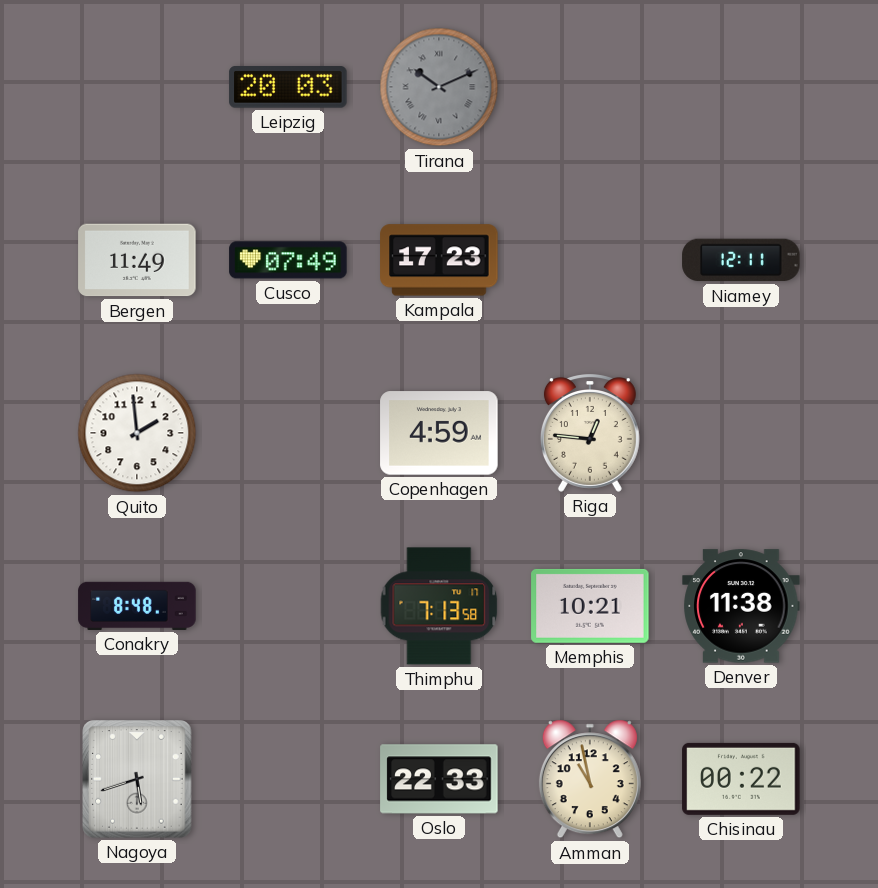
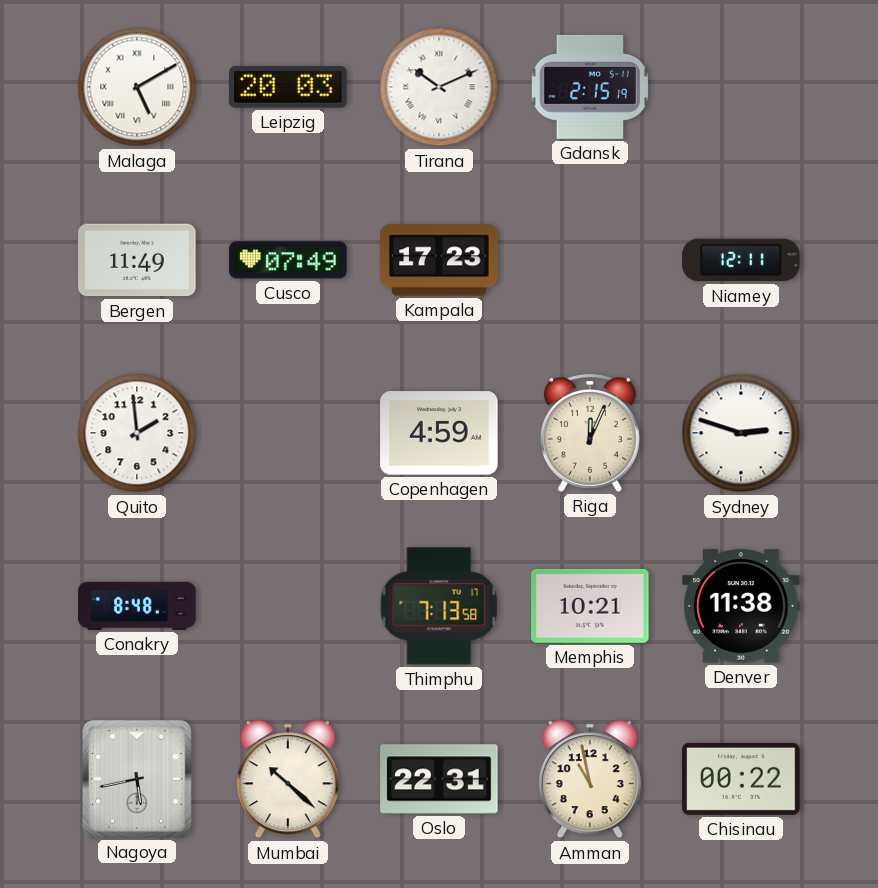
Malaga: none -> 5:10
Tirana dial: grey -> white
Gdansk: none -> 2:15
Riga: 12:46 -> 12:04
Sydney: none -> 2:48
Nagoya: 5:42 -> 5:43
Mumbai: none -> 10:22
Oslo: 22:33 -> 22:31
